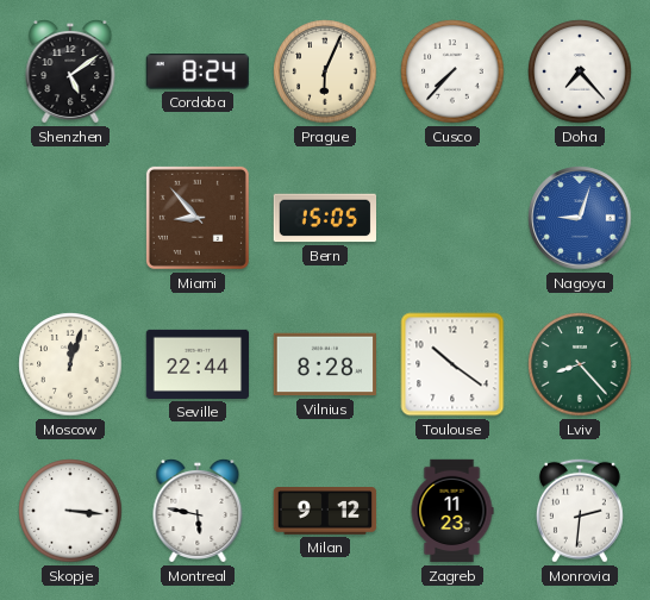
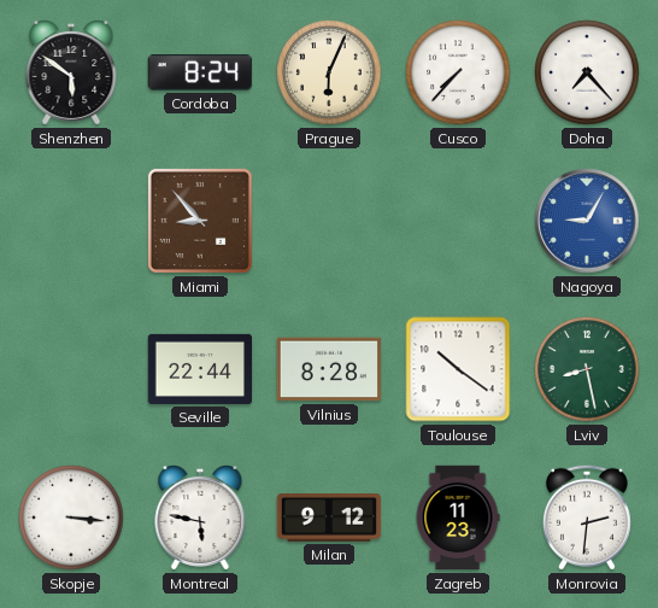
Shenzhen: 5:09 -> 5:51
Bern: 15:05 -> none
Nagoya: 9:03 -> 9:05
Moscow: 12:03 -> none
Lviv: 8:23 -> 8:28
